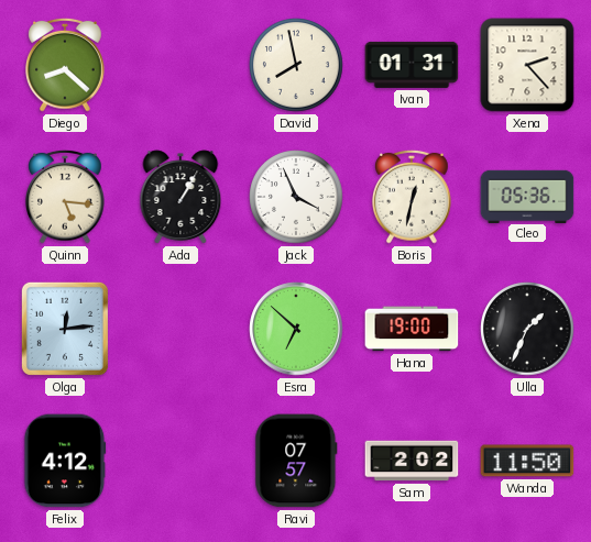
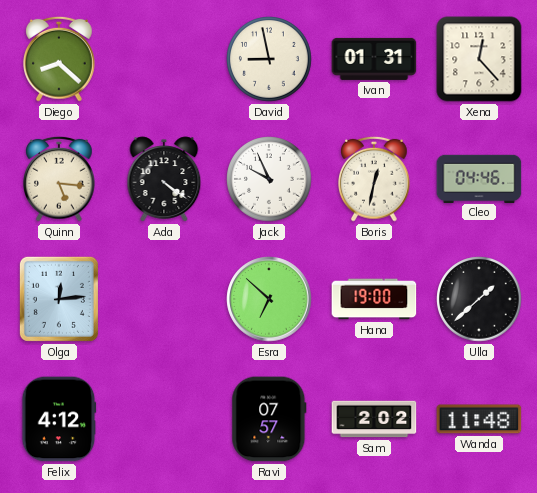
David: 7:58 -> 8:58
Xena: 2:23 -> 12:23
Ada: 1:05 -> 4:21
Jack: 3:56 -> 9:56
Cleo: 05:36 -> 04:46
Ulla: 1:34 -> 1:38
Wanda: 11:50 -> 11:48
